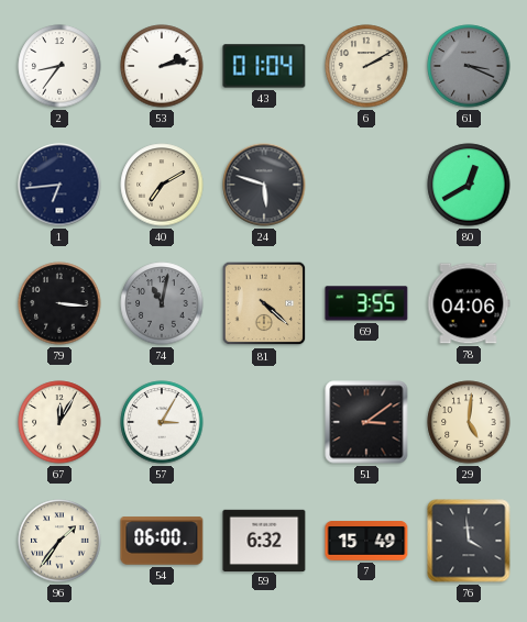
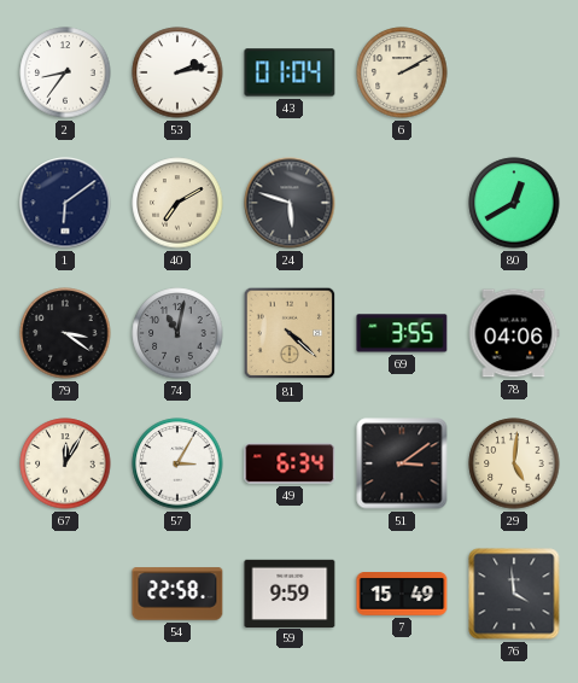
61: 3:19 -> none
1: 6:44 -> 6:09
79: 3:16 -> 3:21
49: none -> 6:34
96: 1:36 -> none
54: 06:00 -> 22:58
59: 6:32 -> 9:59
